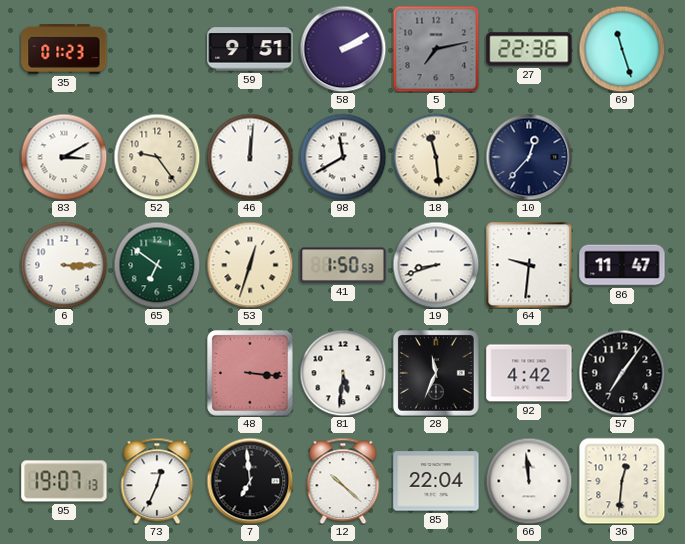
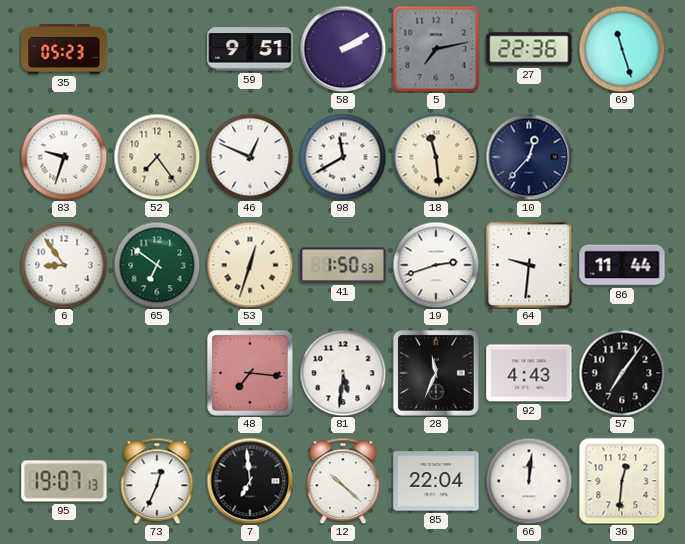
35: 01:23 -> 05:23
83: 3:10 -> 9:33
52: 9:24 -> 7:24
46: 12:01 -> 12:49
6: 3:15 -> 8:54
19: 8:42 -> 2:42
86: 11:47 -> 11:44
48: 3:16 -> 7:16
92: 4:42 -> 4:43
66: 11:59 -> 12:01
